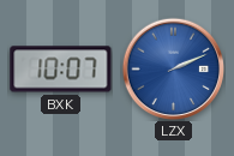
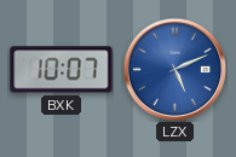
LZX: 2:11 -> 5:11
